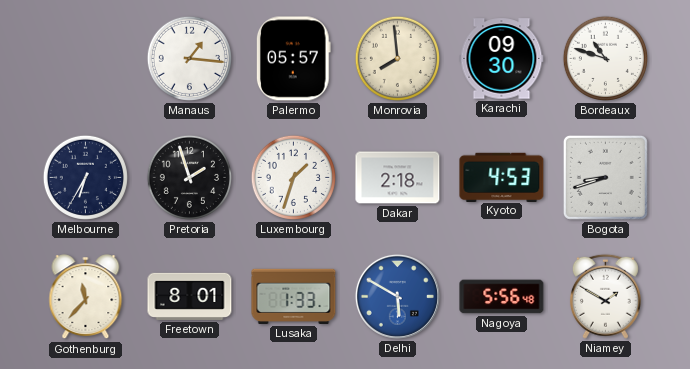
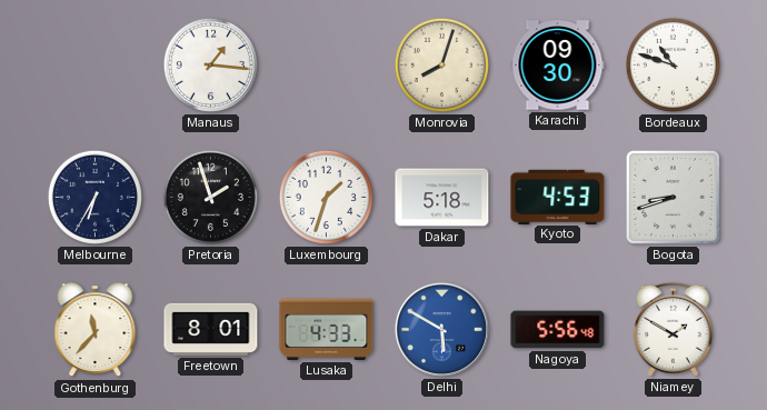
Palermo: 05:57 -> none
Monrovia: 7:59 -> 8:03
Dakar: 2:18 -> 5:18
Lusaka: 1:33 -> 4:33
